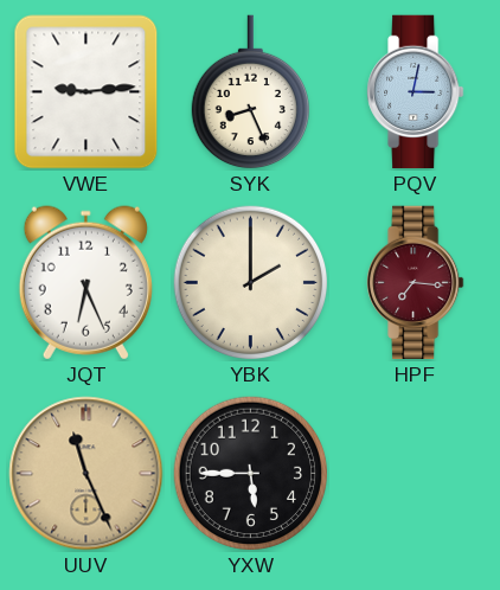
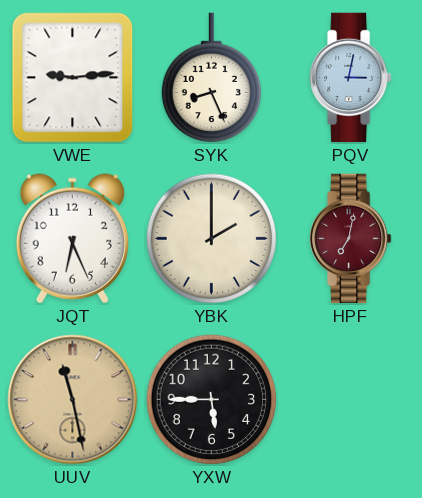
HPF: 7:16 -> 7:02
UUV: 11:26 -> 11:28
